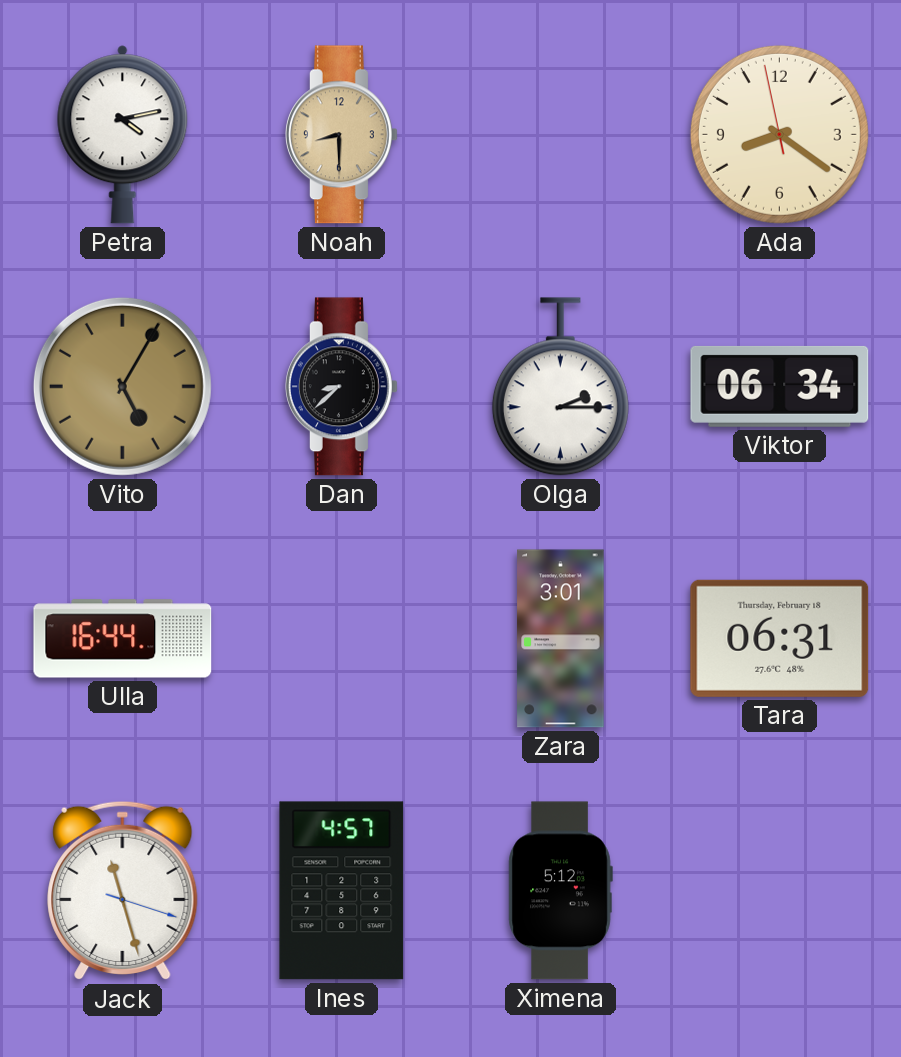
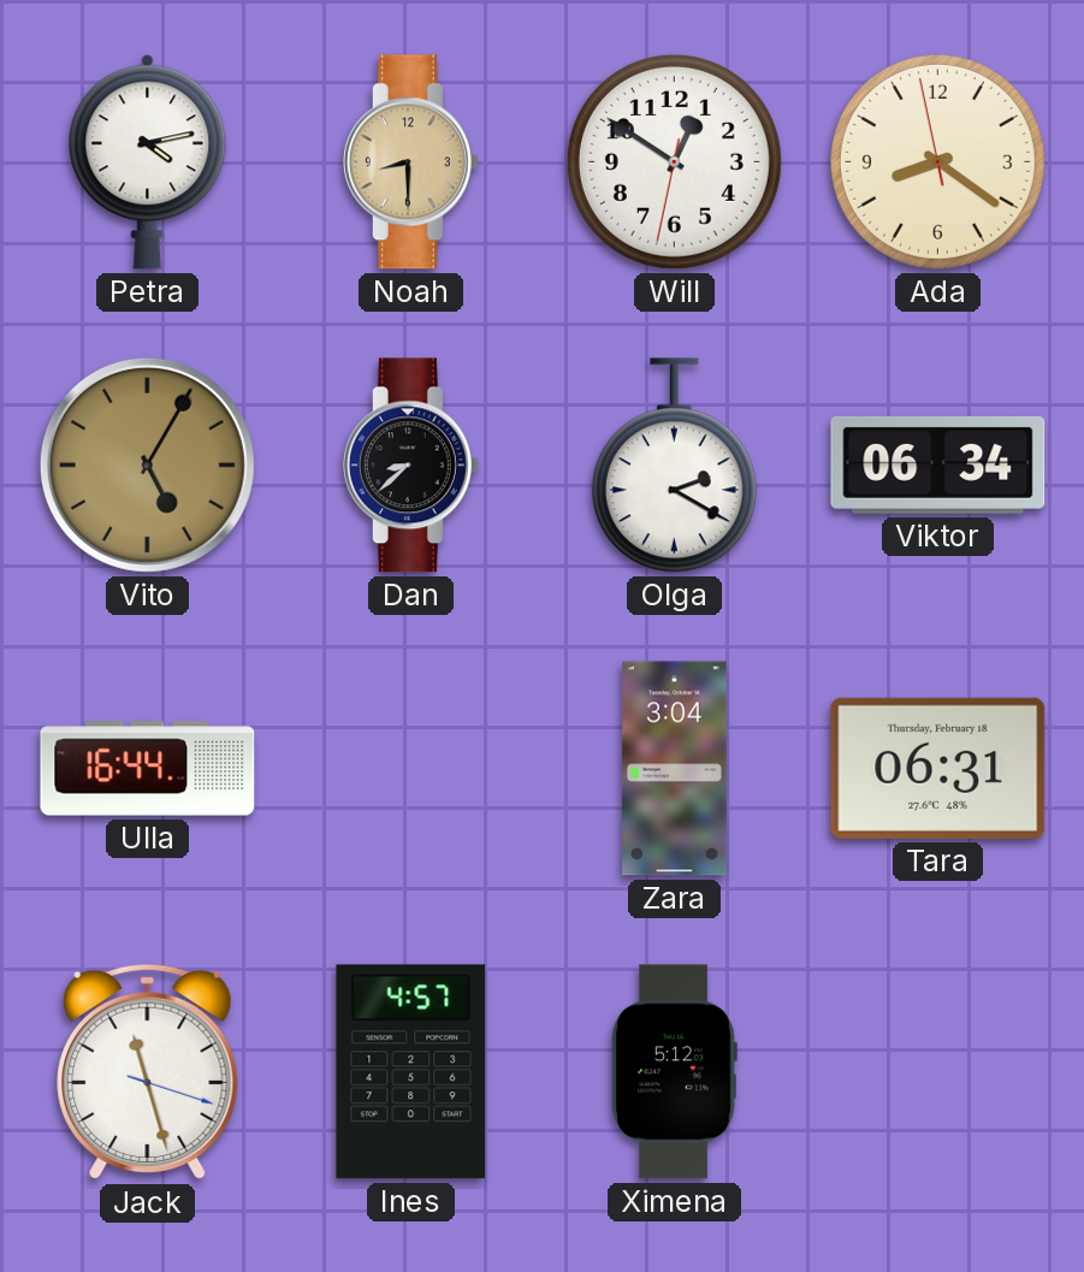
Will: none -> 12:50
Olga: 2:15 -> 2:20
Zara: 3:01 -> 3:04
